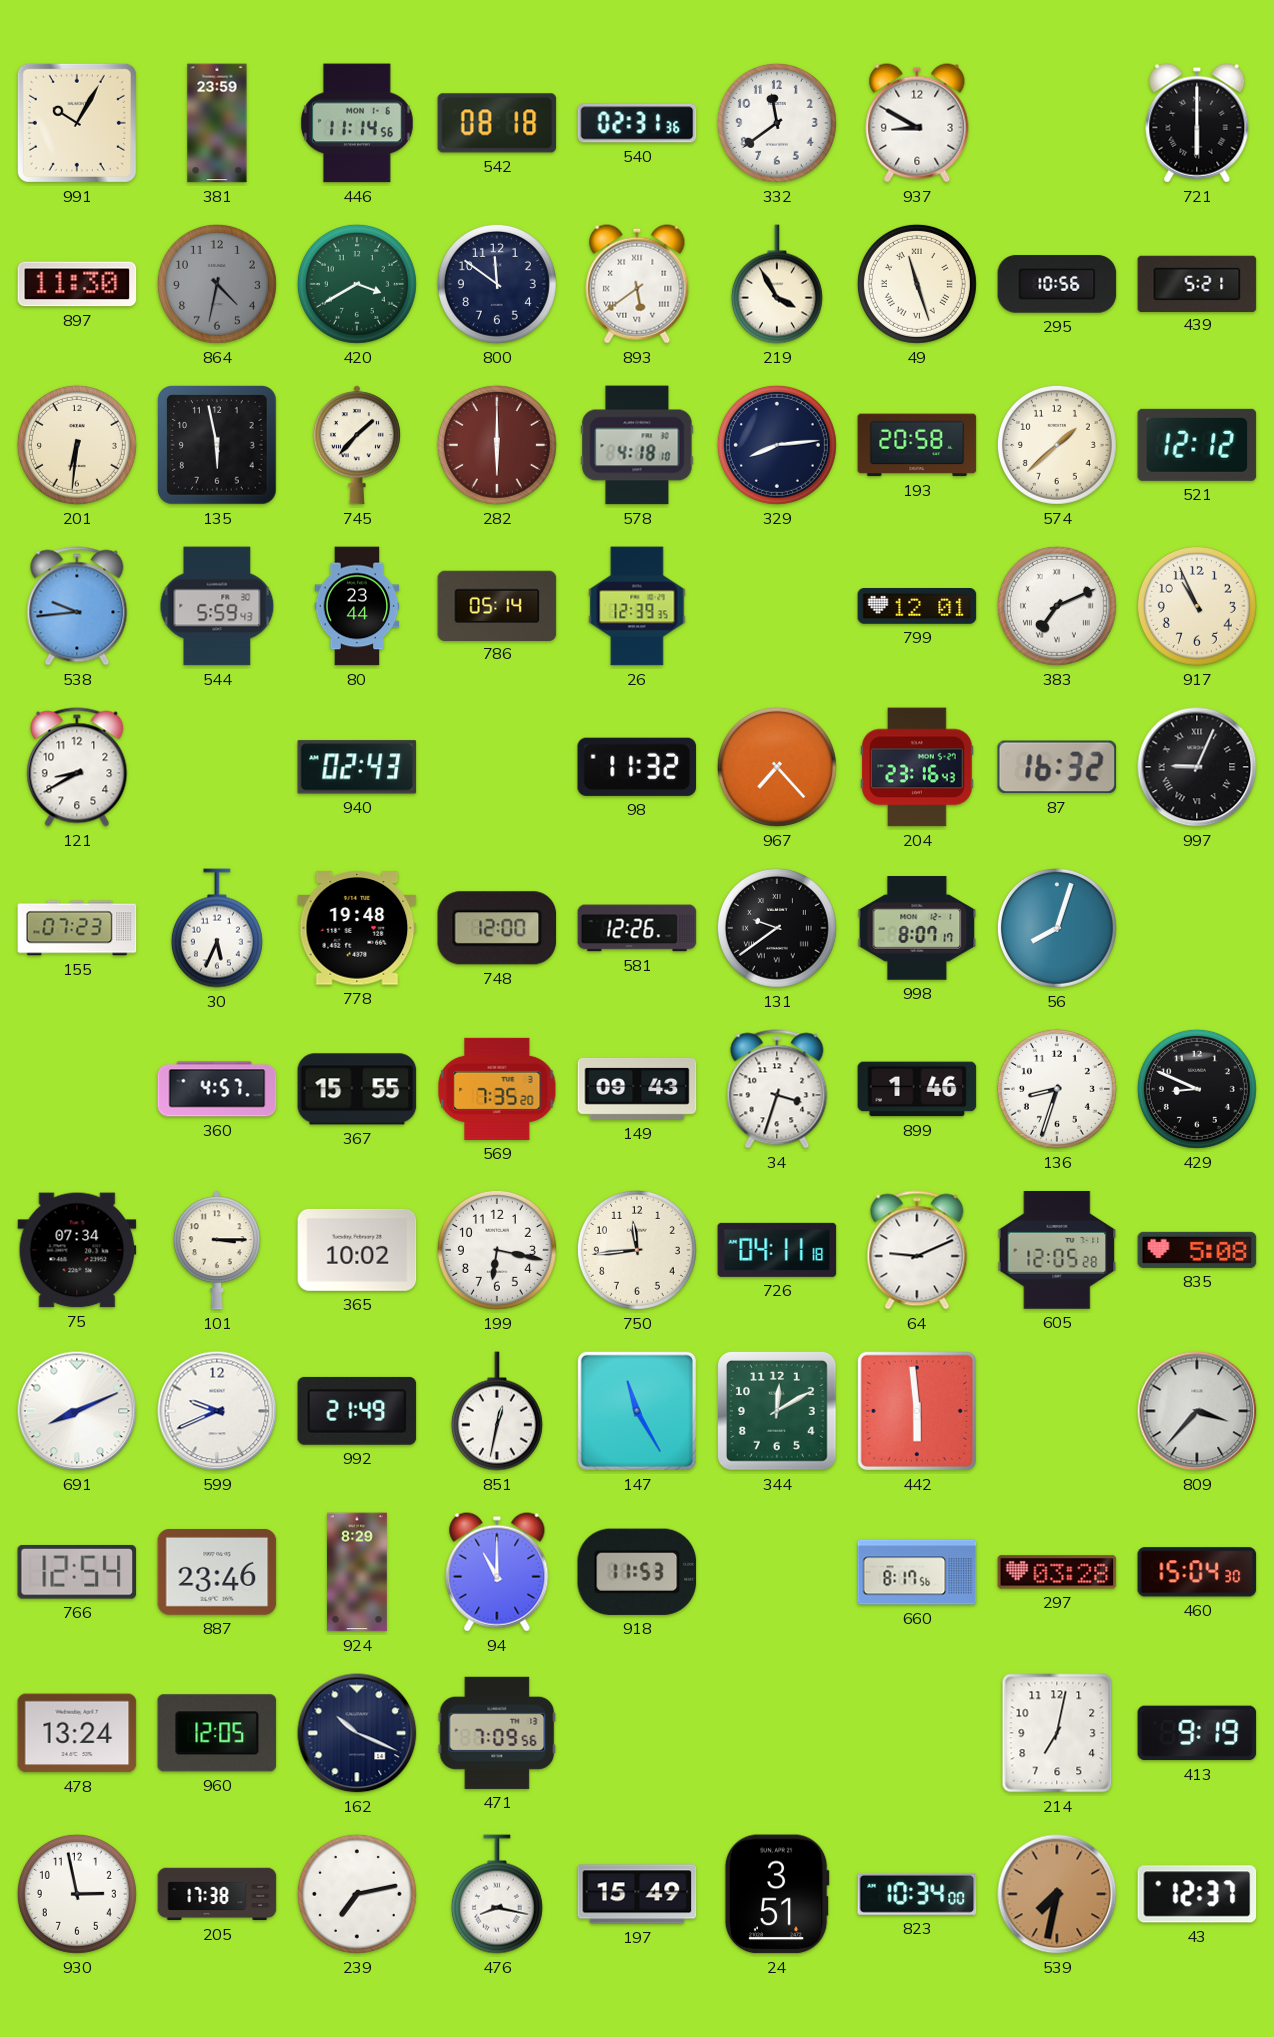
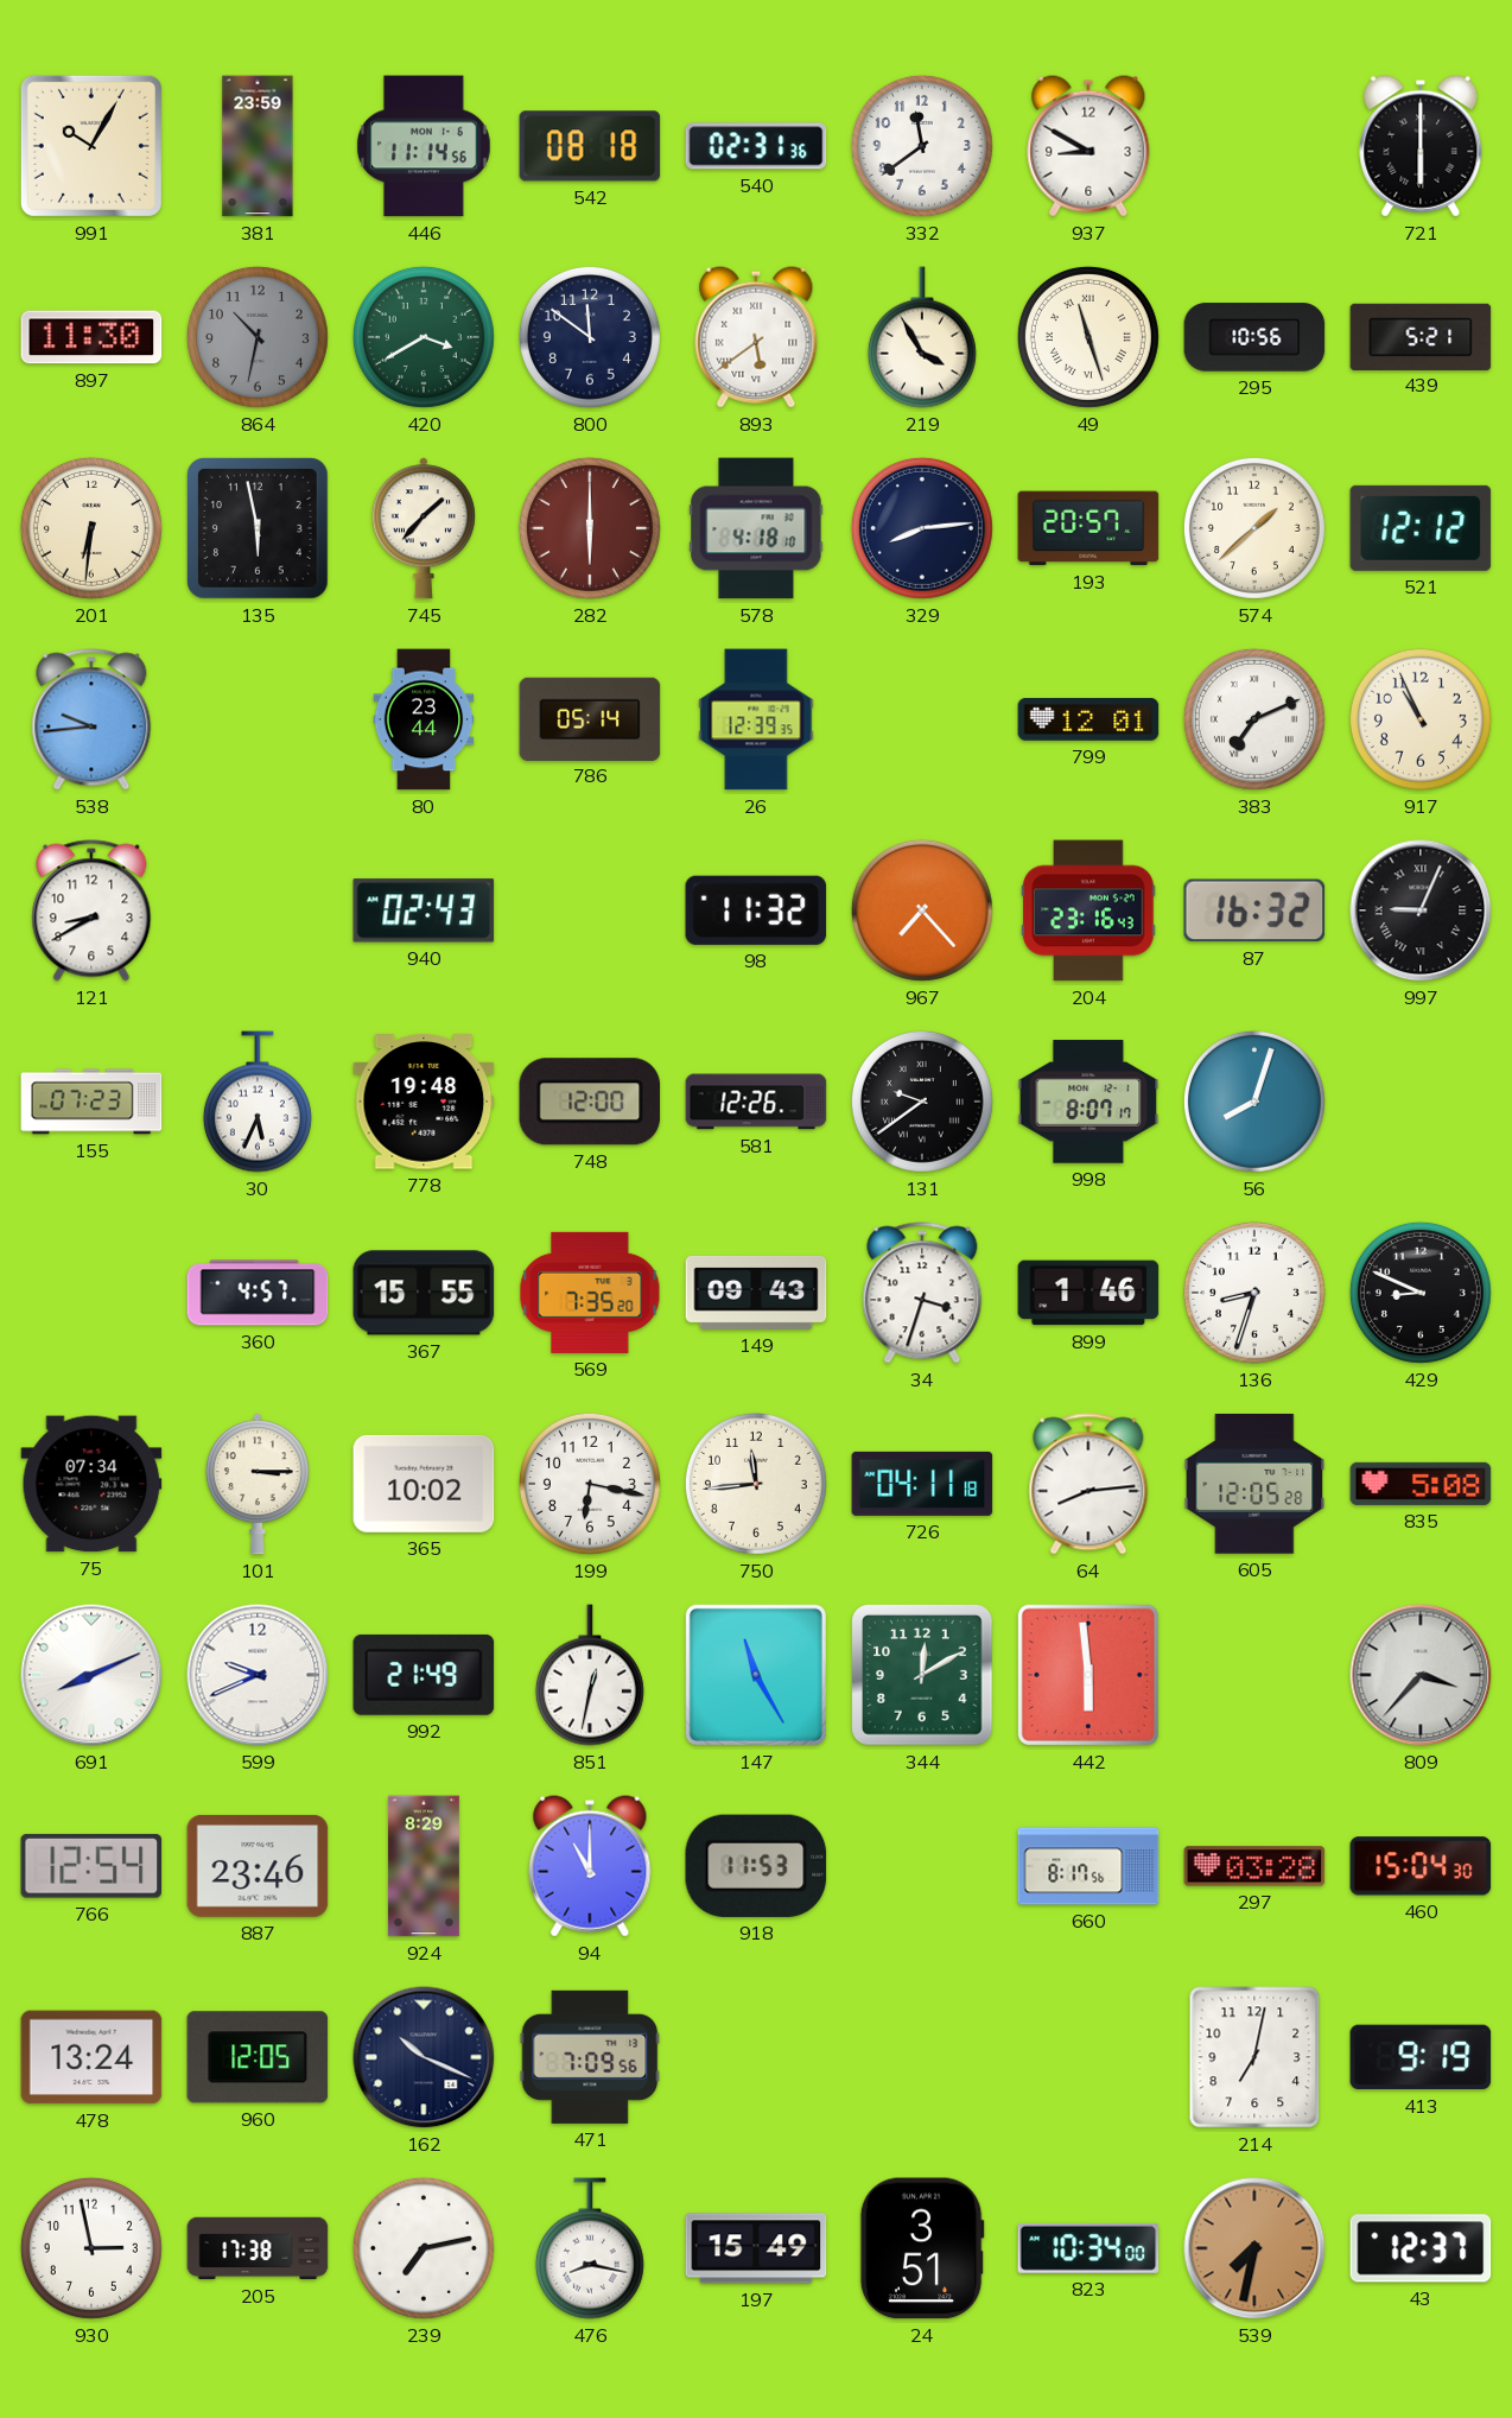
864: 4:32 -> 10:32
193: 20:58 -> 20:57
544: 5:59 -> none
64: 9:11 -> 8:14
